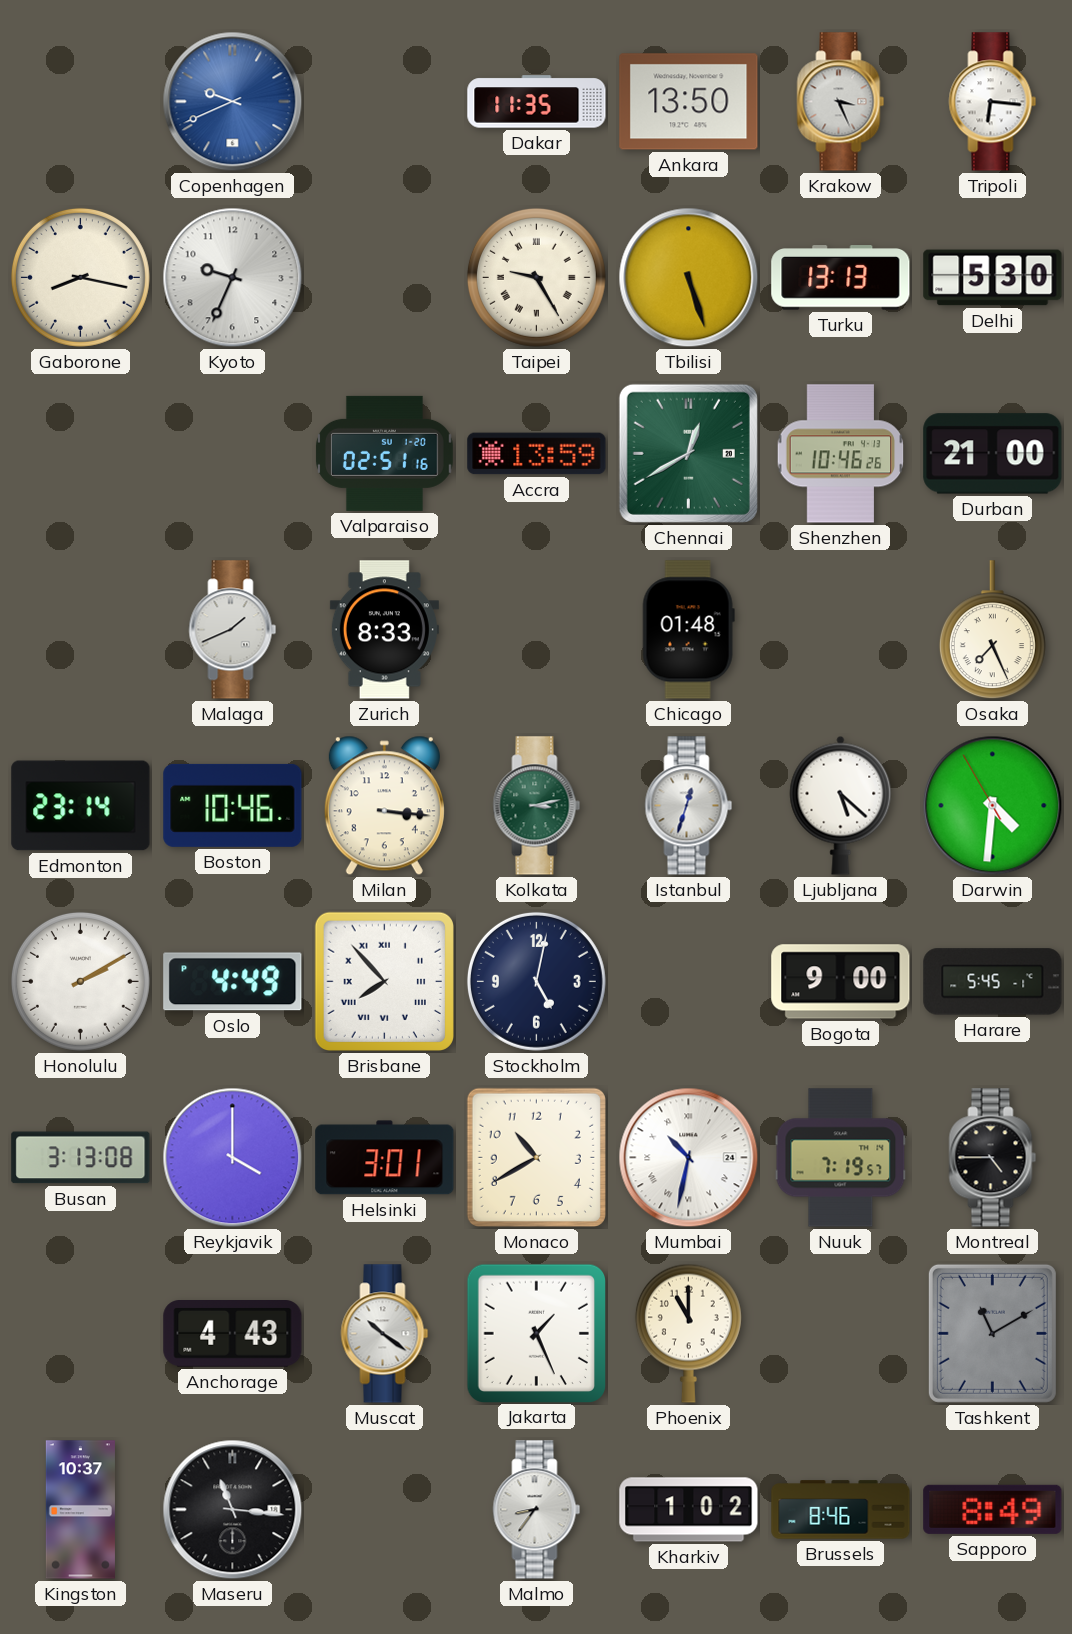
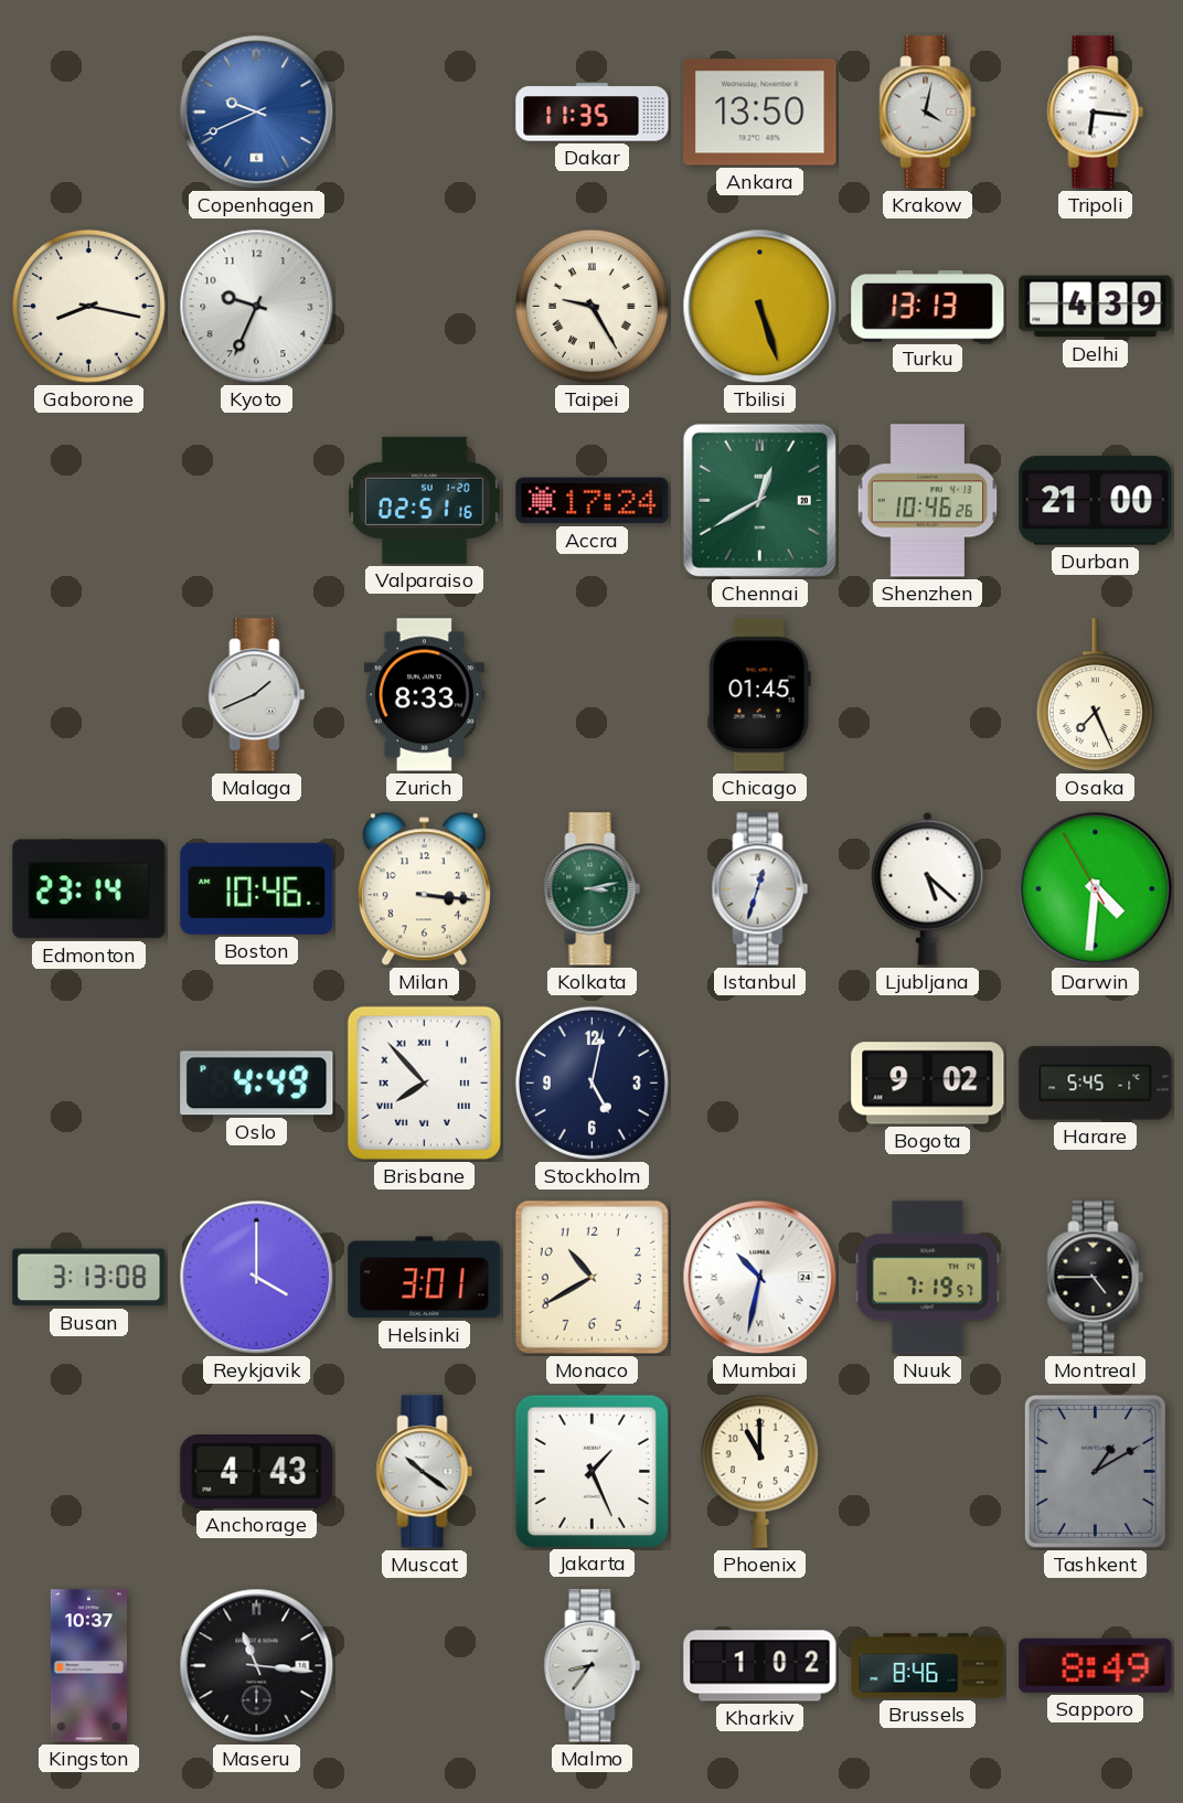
Krakow: 3:26 -> 4:02
Delhi: 5:30 -> 4:39
Accra: 13:59 -> 17:24
Chicago: 01:48 -> 01:45
Honolulu: 2:10 -> none
Bogota: 9:00 -> 9:02
Tashkent: 11:10 -> 1:10
